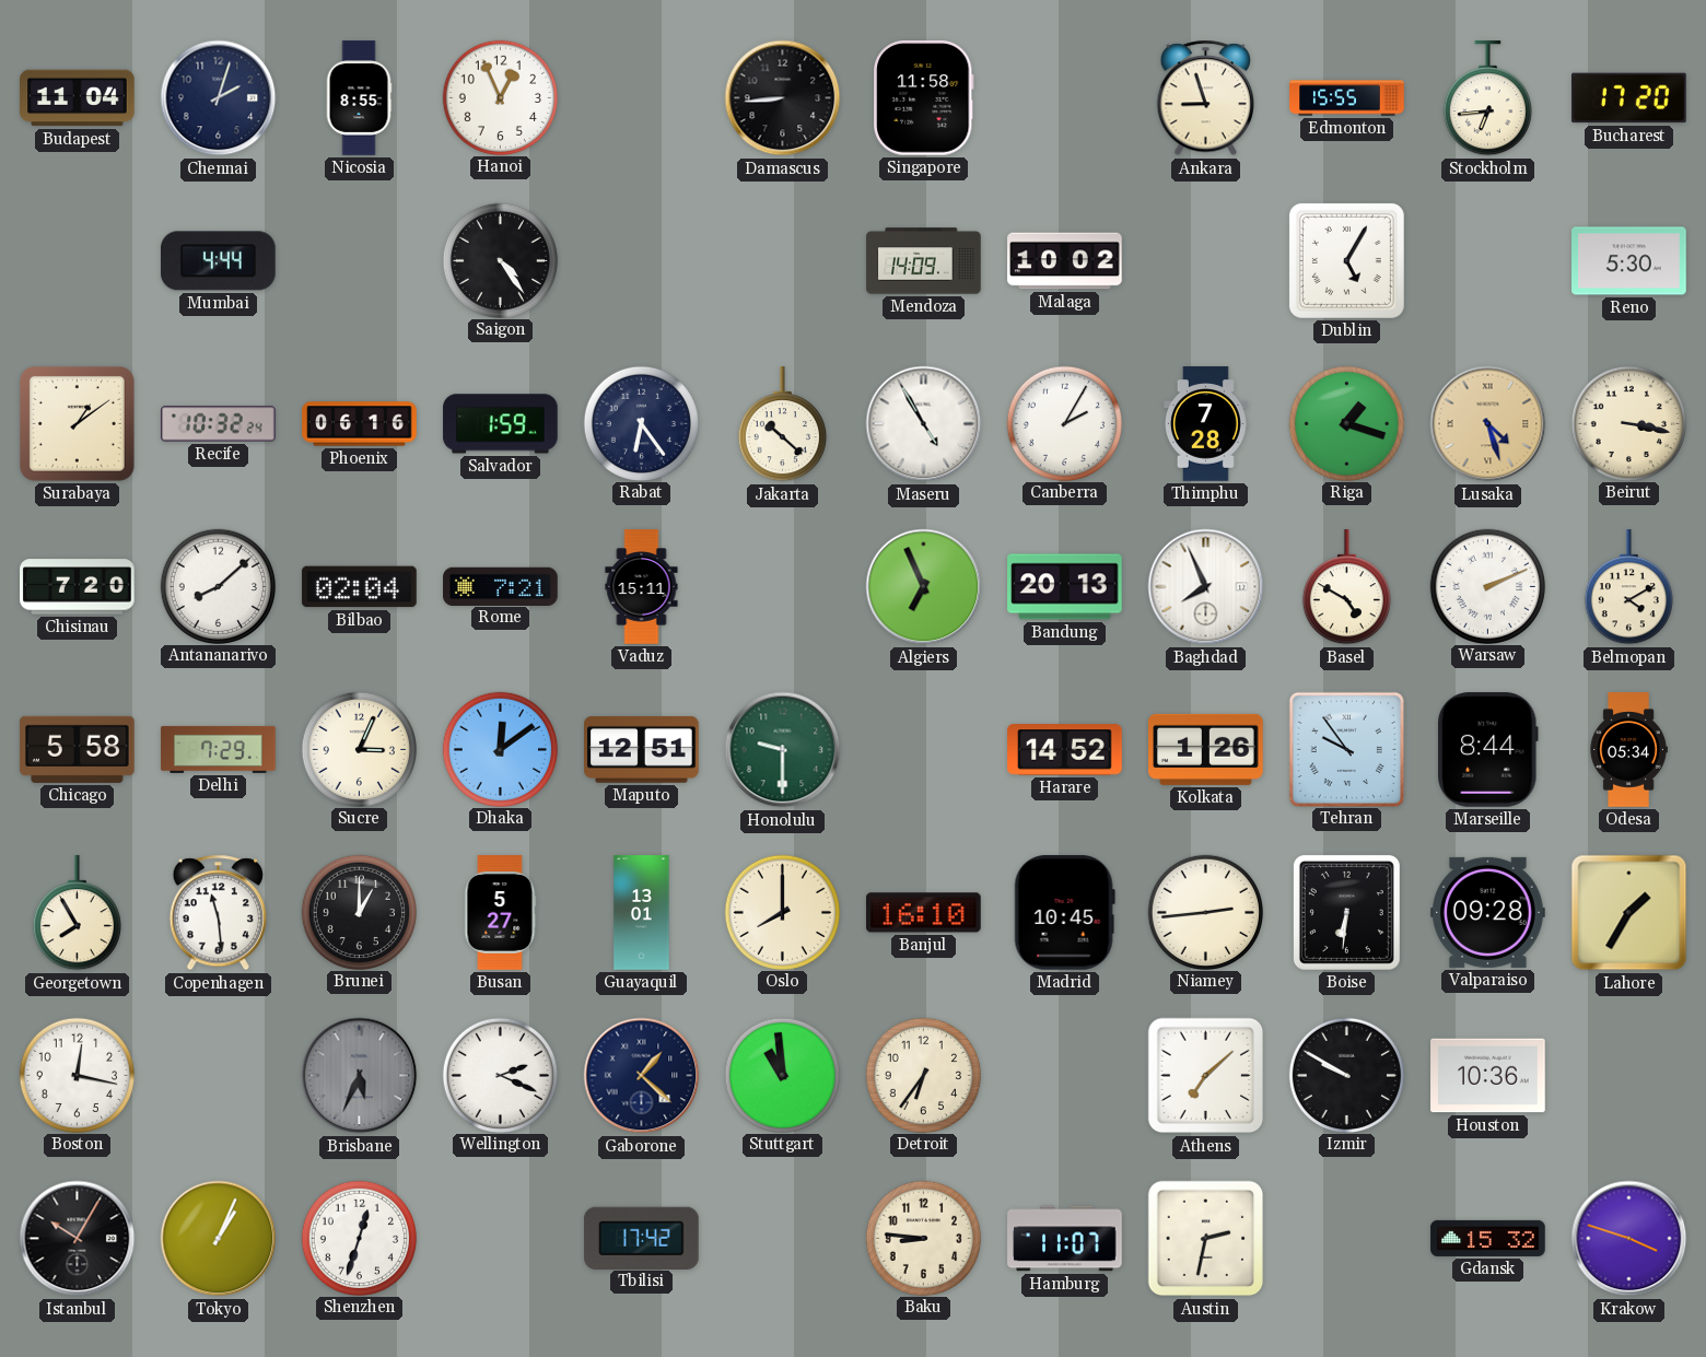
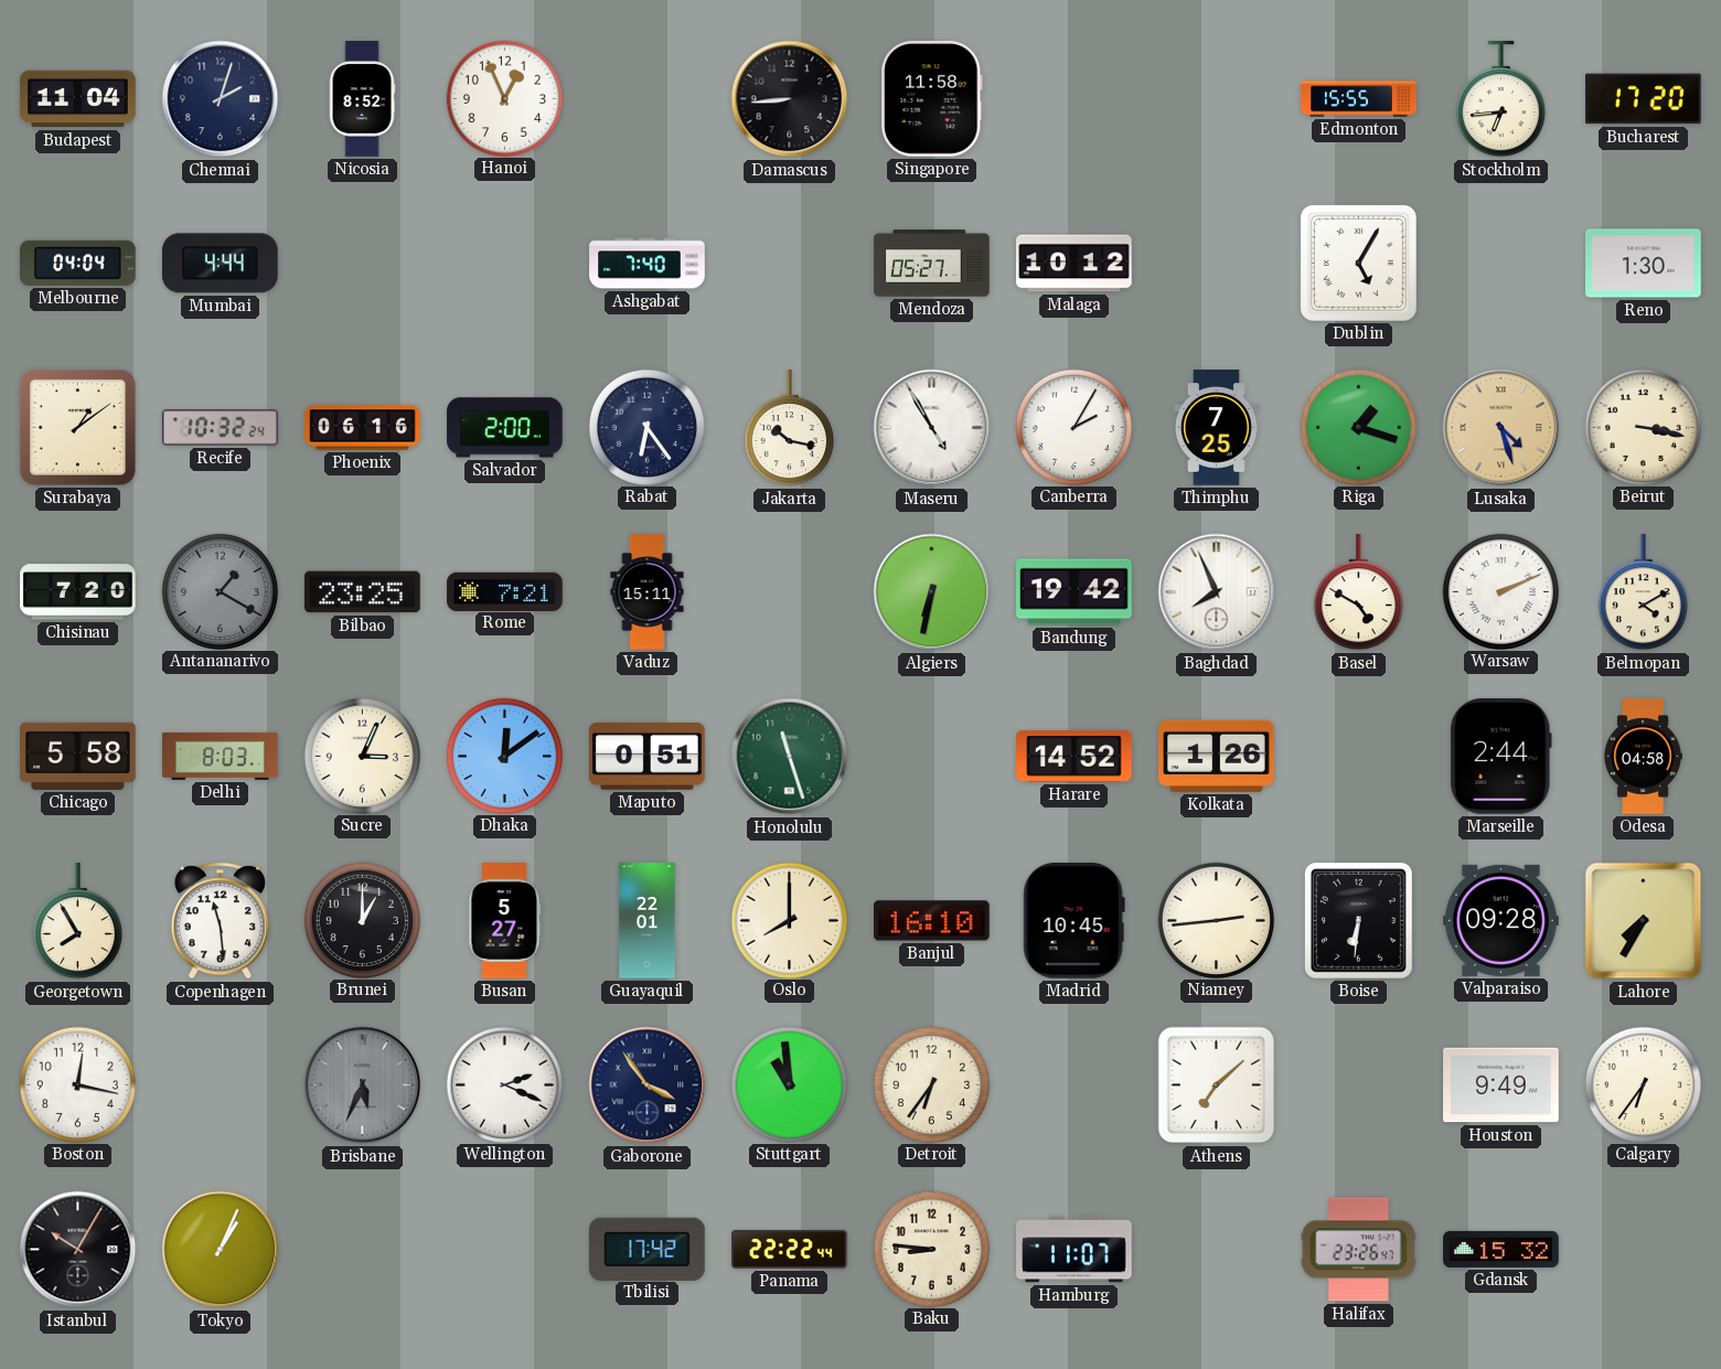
Nicosia: 8:55 -> 8:52
Ankara: 8:57 -> none
Melbourne: none -> 04:04
Saigon: 4:24 -> none
Ashgabat: none -> 7:40
Mendoza: 14:09 -> 05:27
Malaga: 10:02 -> 10:12
Reno: 5:30 -> 1:30
Salvador: 1:59 -> 2:00
Jakarta: 10:22 -> 10:17
Thimphu: 7:28 -> 7:25
Antananarivo: 8:08 -> 1:20
Antananarivo dial: white -> grey
Bilbao: 02:04 -> 23:25
Algiers: 6:56 -> 6:32
Bandung: 20:13 -> 19:42
Delhi: 7:29 -> 8:03
Maputo: 12:51 -> 0:51
Honolulu: 9:30 -> 11:27
Tehran: 9:54 -> none
Marseille: 8:44 -> 2:44
Odesa: 05:34 -> 04:58
Guayaquil: 13:01 -> 22:01
Lahore: 1:35 -> 7:35
Gaborone: 1:22 -> 3:54
Izmir: 9:50 -> none
Houston: 10:36 -> 9:49
Calgary: none -> 6:36
Shenzhen: 12:33 -> none
Panama: none -> 22:22
Austin: 2:32 -> none
Halifax: none -> 23:26
Krakow: 3:48 -> none
